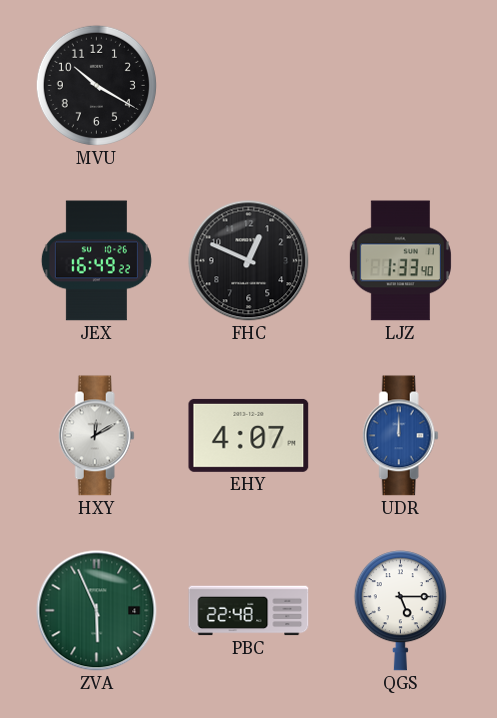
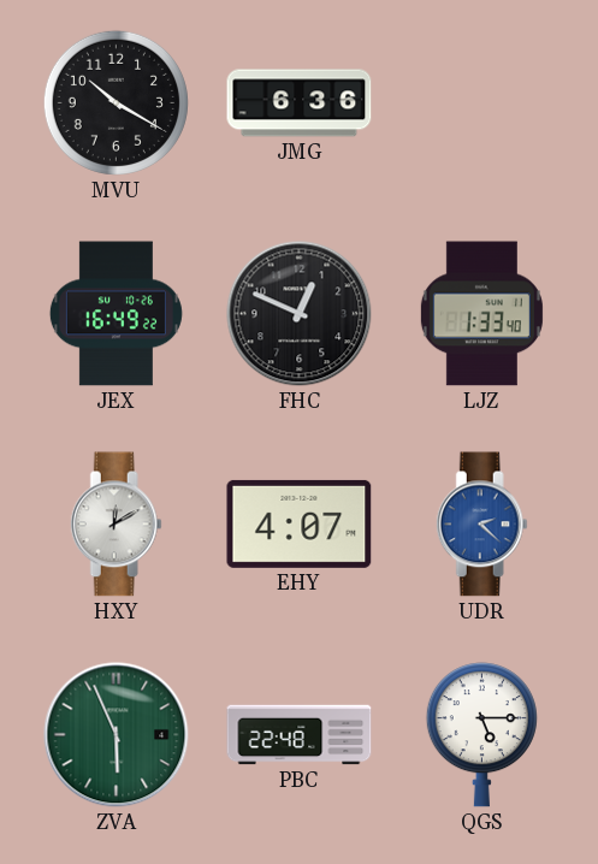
JMG: none -> 6:36
UDR: 12:00 -> 2:22
